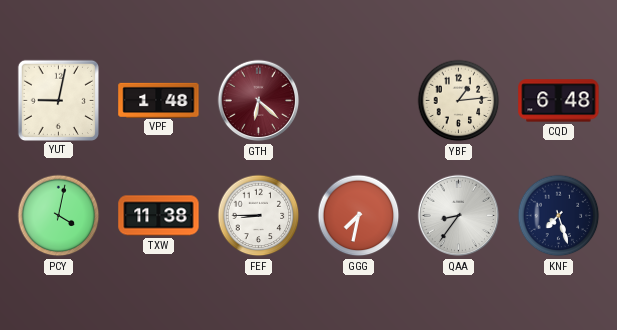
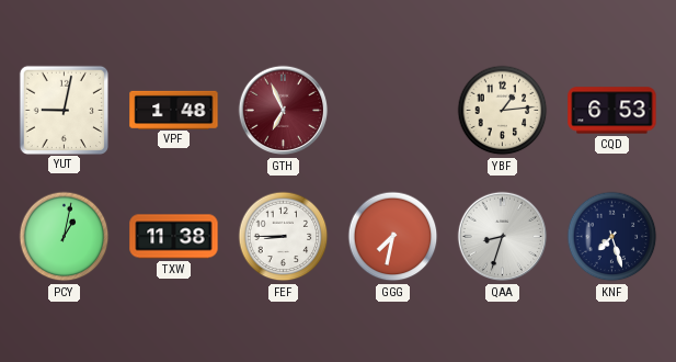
GTH: 6:22 -> 6:56
CQD: 6:48 -> 6:53
PCY: 4:02 -> 1:02
QAA: 8:36 -> 8:33
